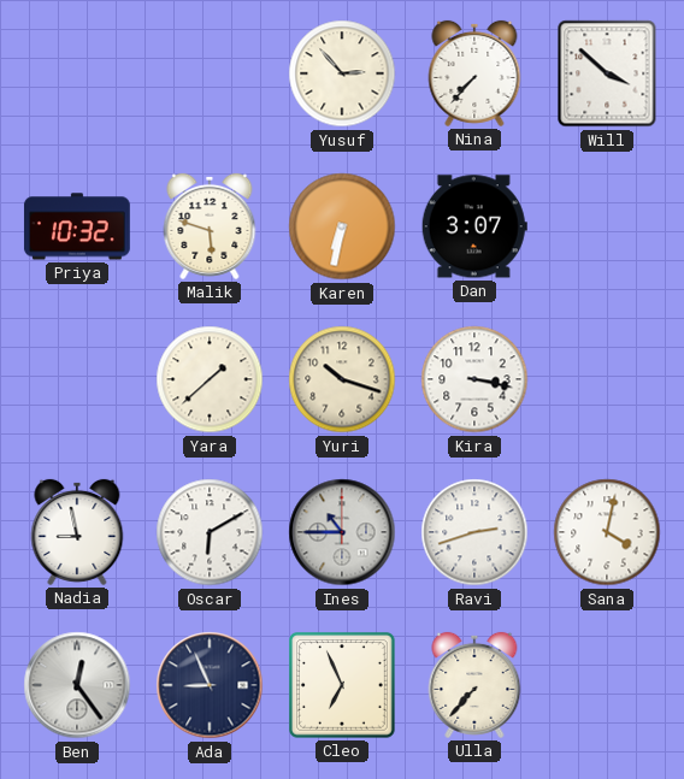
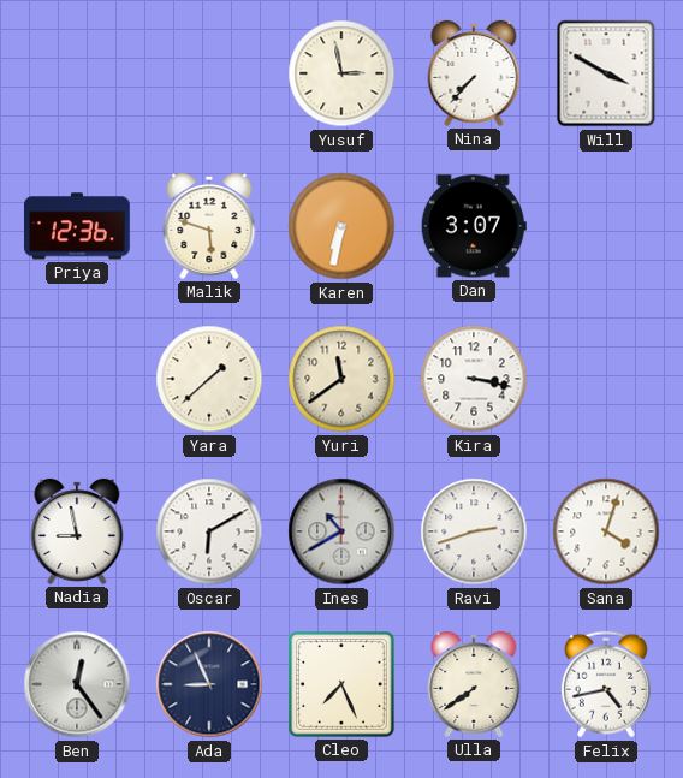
Yusuf: 2:53 -> 2:58
Will: 3:52 -> 3:50
Priya: 10:32 -> 12:36
Yuri: 10:18 -> 11:39
Ines: 10:45 -> 10:40
Sana: 4:02 -> 4:03
Cleo: 6:56 -> 7:26
Ulla: 7:37 -> 7:39
Felix: none -> 4:43
